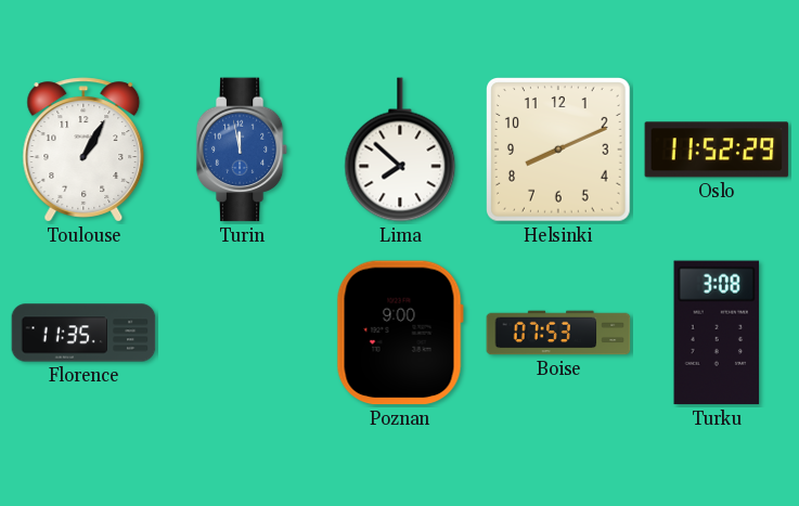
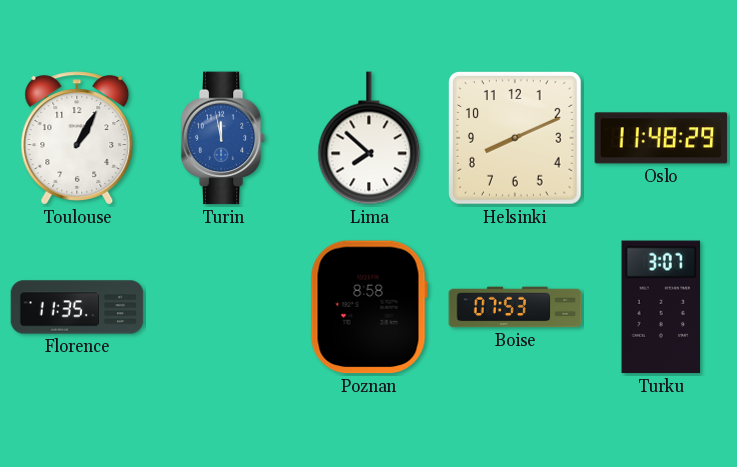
Oslo: 11:52 -> 11:48
Poznan: 9:00 -> 8:58
Turku: 3:08 -> 3:07
